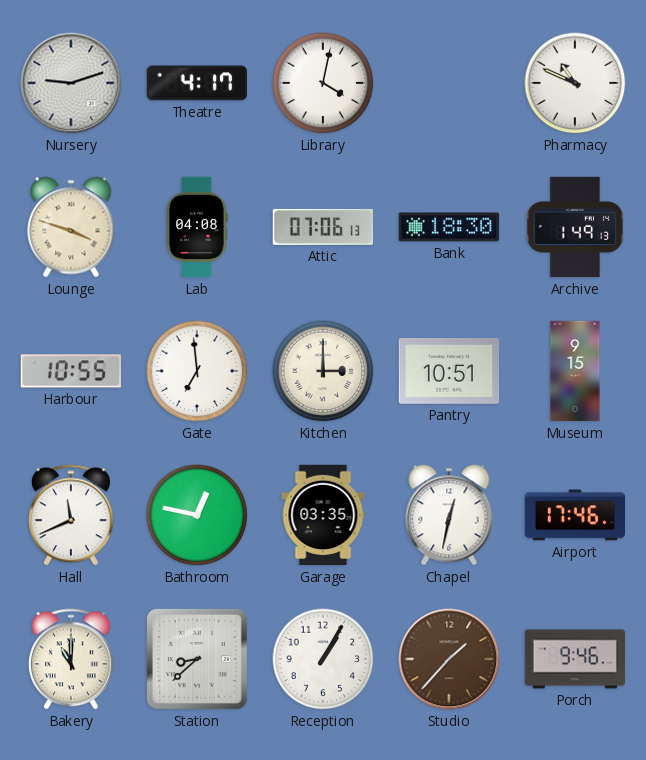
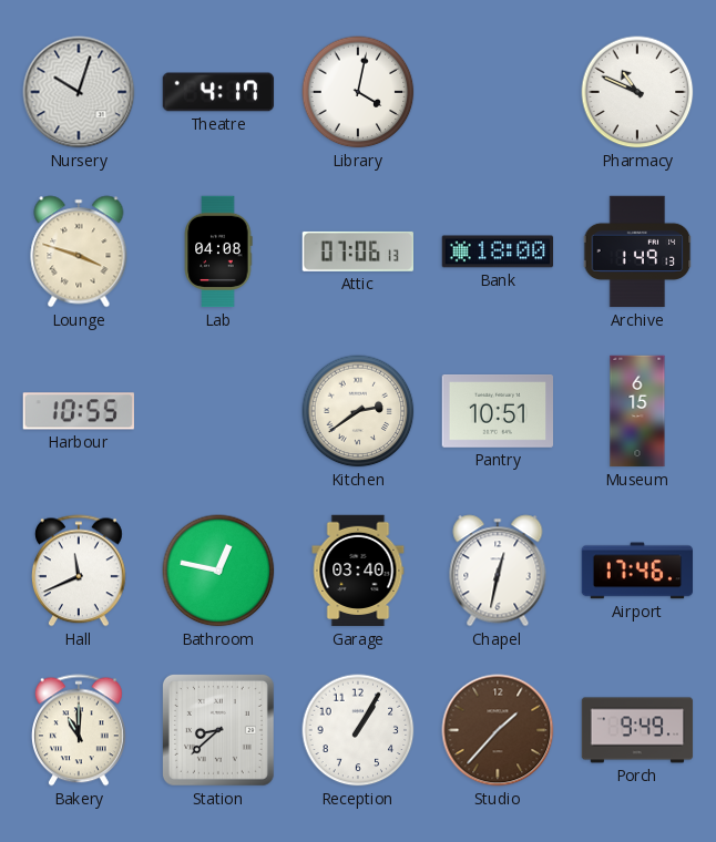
Nursery: 9:12 -> 10:03
Bank: 18:30 -> 18:00
Gate: 6:59 -> none
Kitchen: 3:00 -> 2:39
Museum: 9:15 -> 6:15
Garage: 03:35 -> 03:40
Porch: 9:46 -> 9:49
